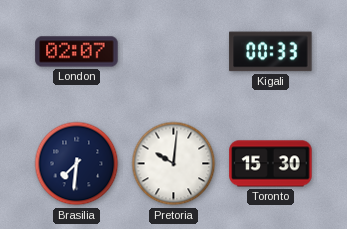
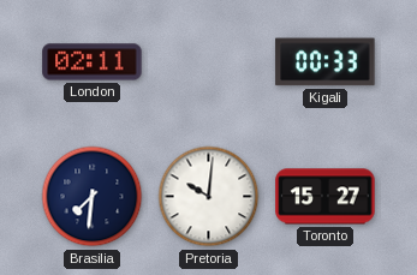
London: 02:07 -> 02:11
Toronto: 15:30 -> 15:27
